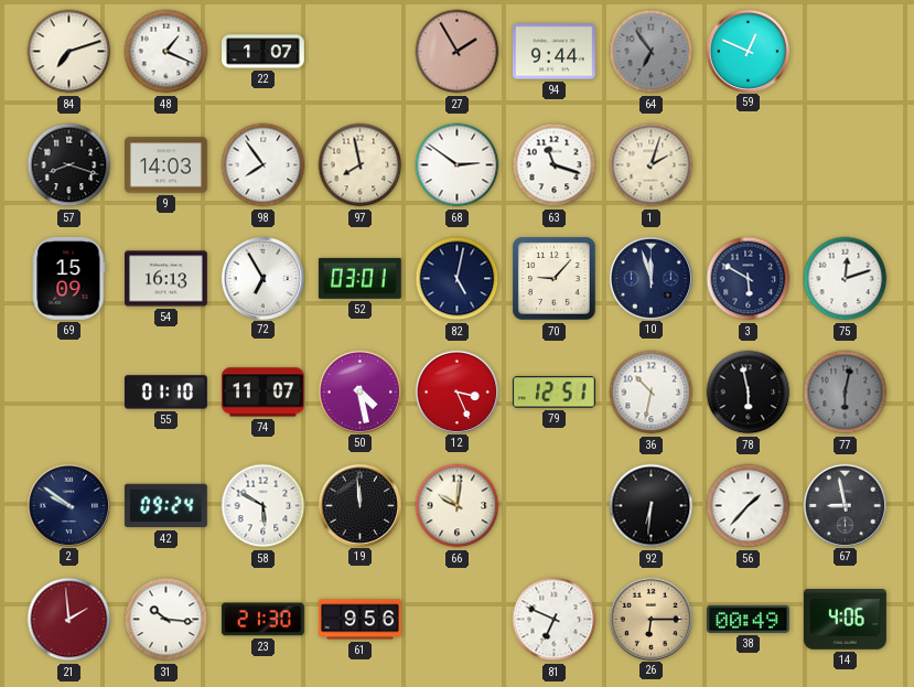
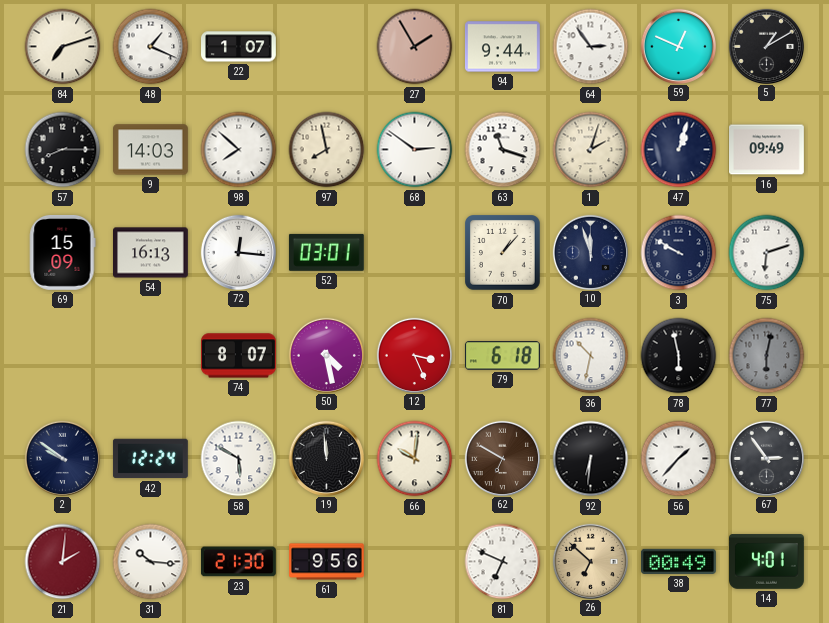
64: 6:54 -> 2:54
64 dial: grey -> white
5: none -> 1:10
57: 8:18 -> 8:15
98: 7:54 -> 7:52
47: none -> 1:03
16: none -> 09:49
72: 6:55 -> 12:16
82: 5:02 -> none
70: 9:07 -> 1:07
3: 5:50 -> 9:50
75: 12:12 -> 6:12
55: 01:10 -> none
74: 11:07 -> 8:07
79: 12:51 -> 6:18
42: 09:24 -> 12:24
62: none -> 6:50
67: 8:58 -> 2:54
21: 1:59 -> 2:01
26: 6:15 -> 6:52
14: 4:06 -> 4:01
